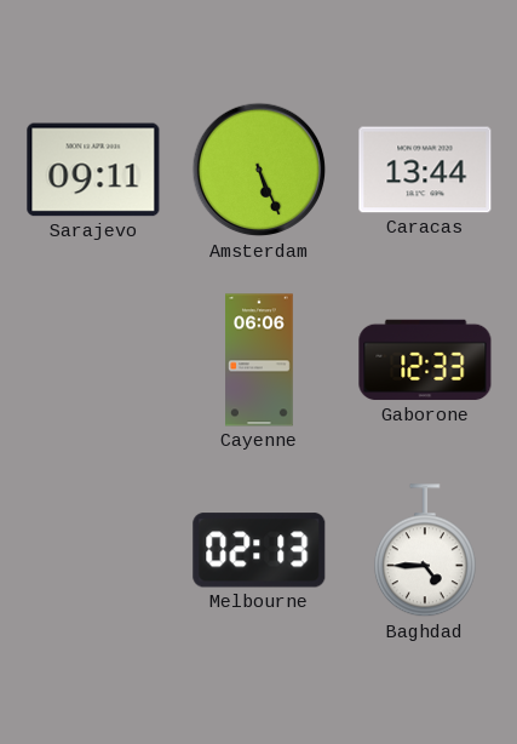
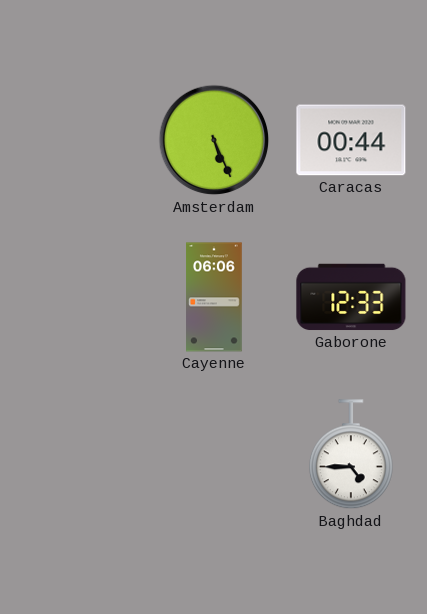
Sarajevo: 09:11 -> none
Caracas: 13:44 -> 00:44
Melbourne: 02:13 -> none
